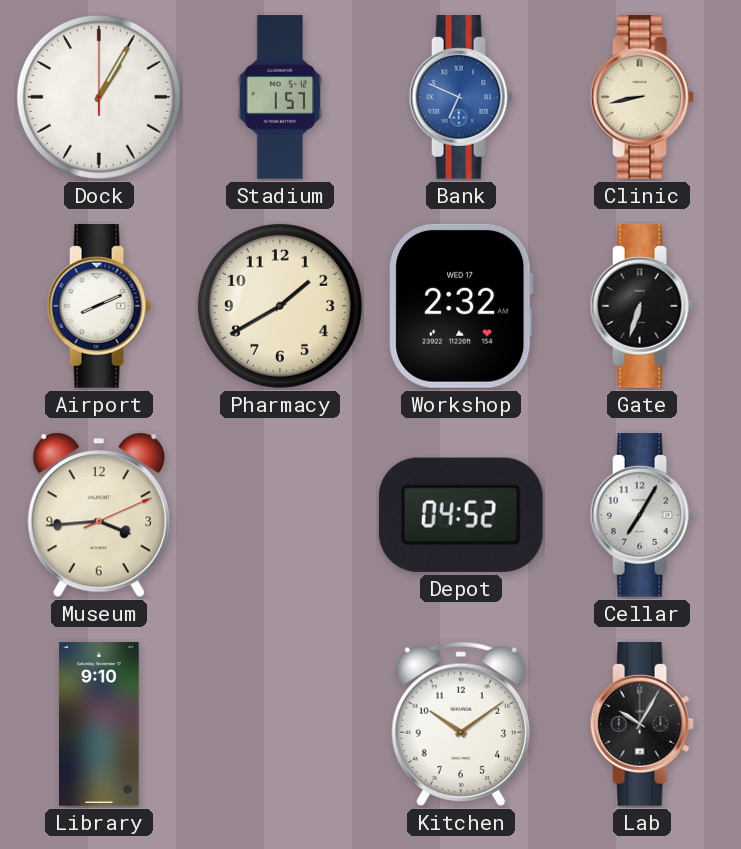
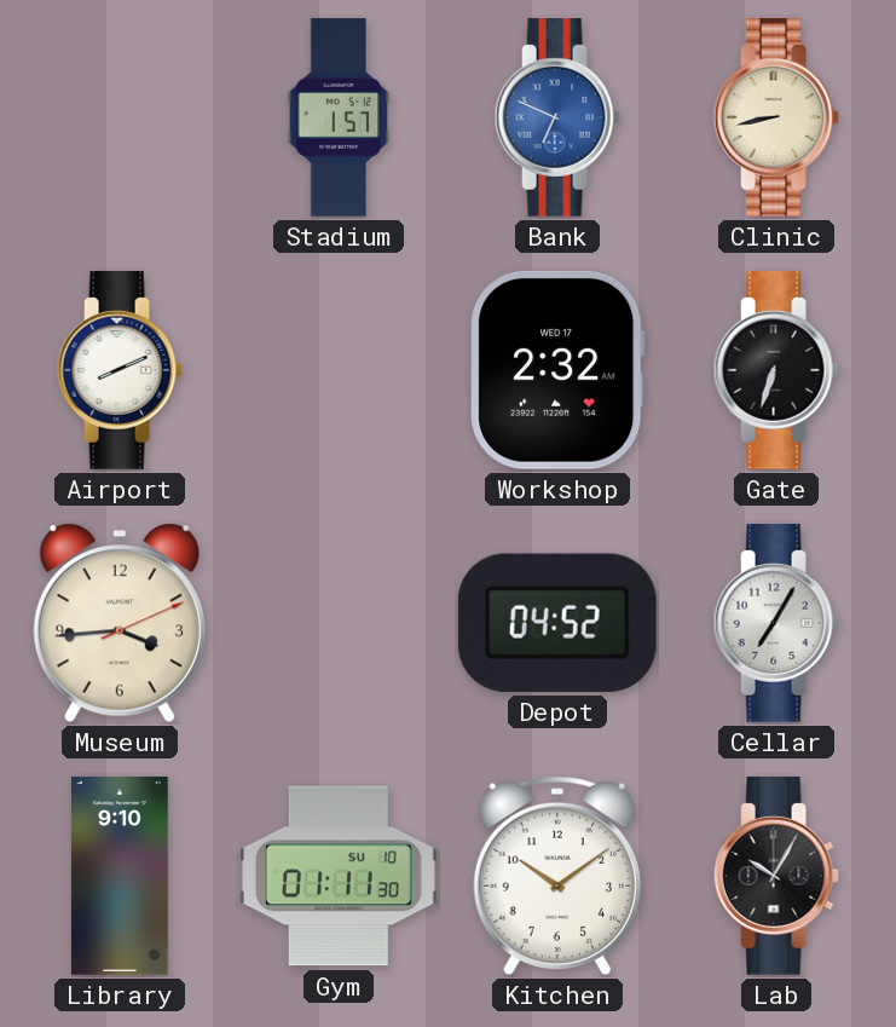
Dock: 1:05 -> none
Pharmacy: 1:40 -> none
Gym: none -> 01:11
